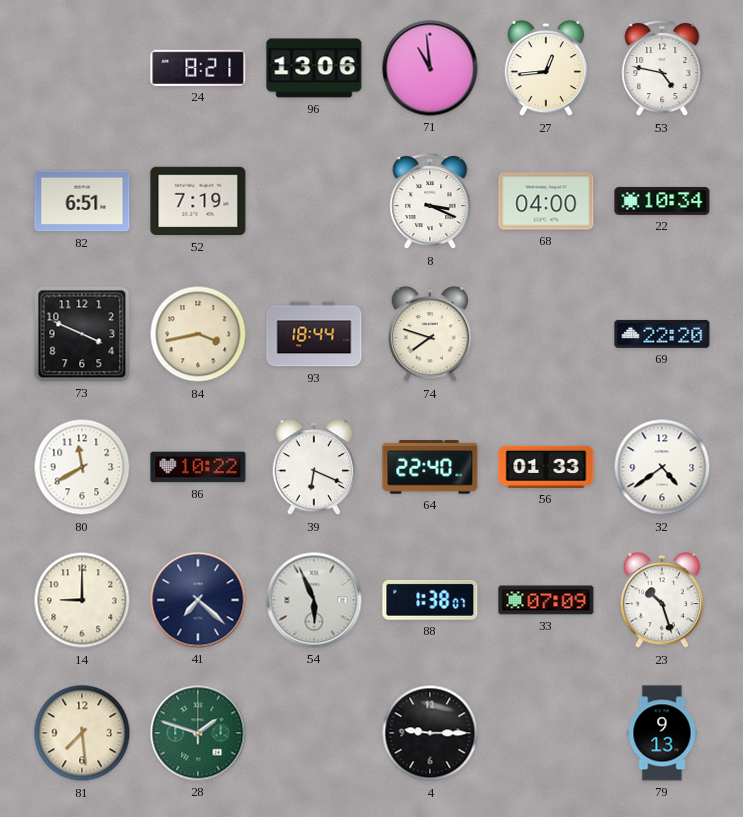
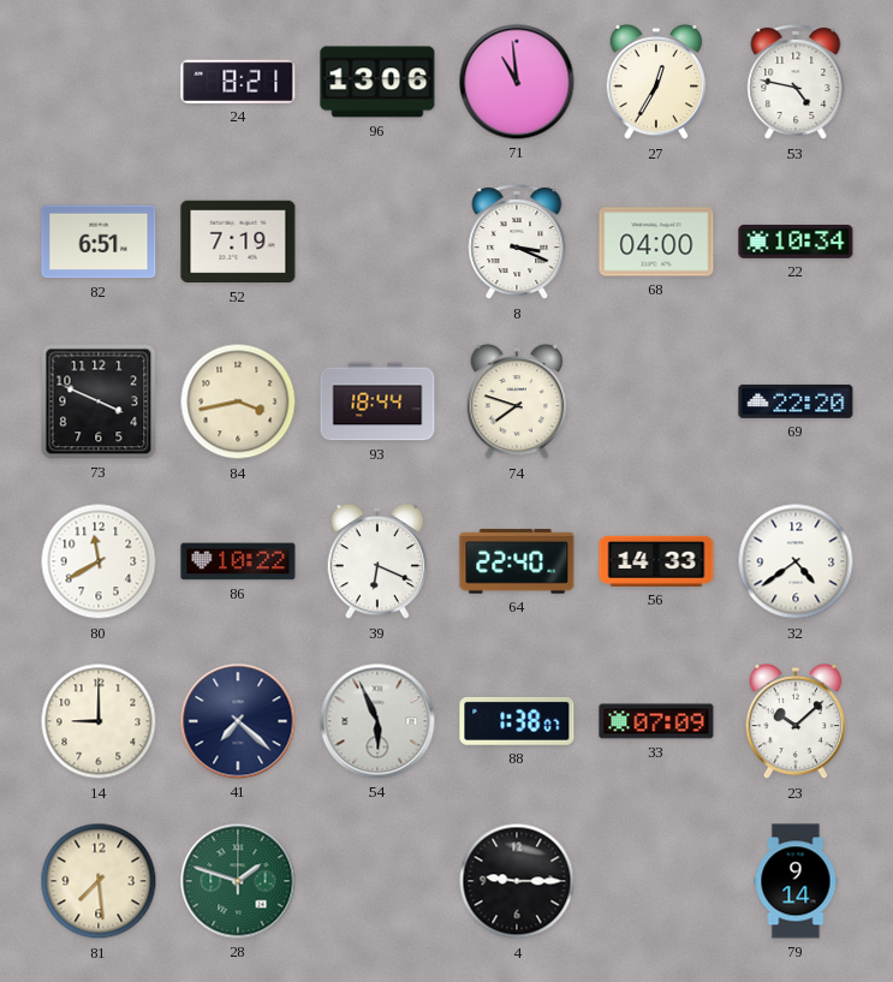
27: 12:44 -> 12:35
56: 01:33 -> 14:33
23: 10:27 -> 10:08
79: 9:13 -> 9:14
